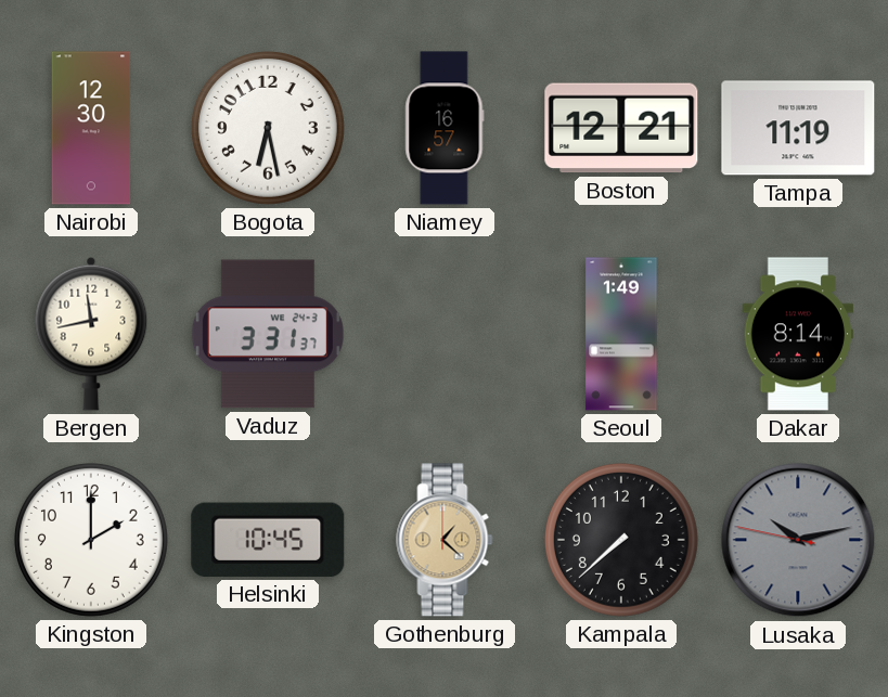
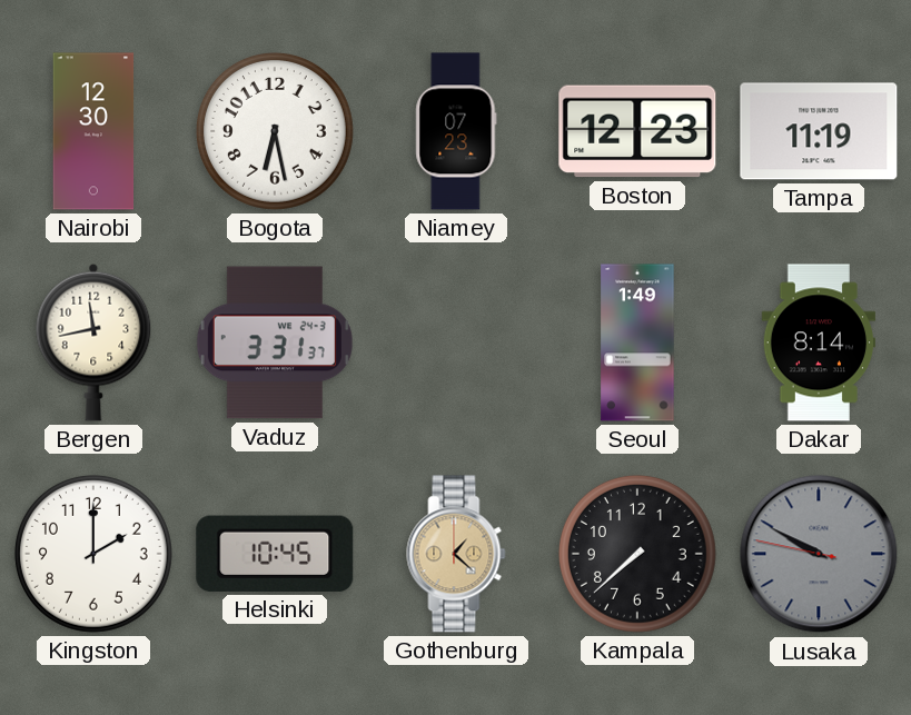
Niamey: 16:57 -> 07:23
Boston: 12:21 -> 12:23
Lusaka: 10:12 -> 9:49
